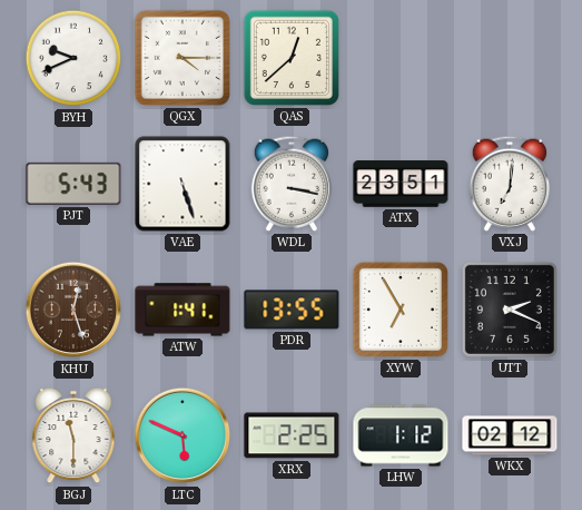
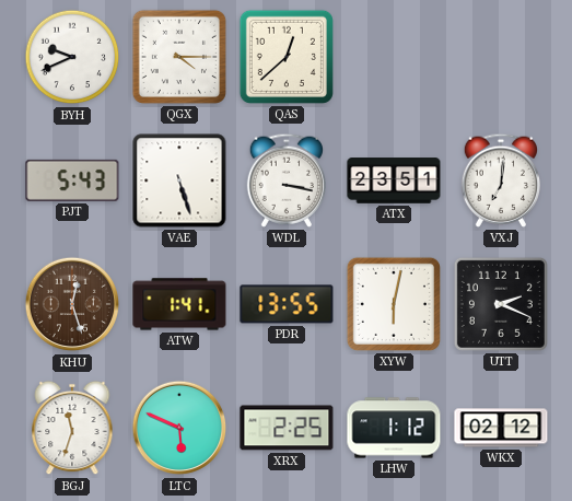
XYW: 6:55 -> 6:02
BGJ: 11:30 -> 11:33
